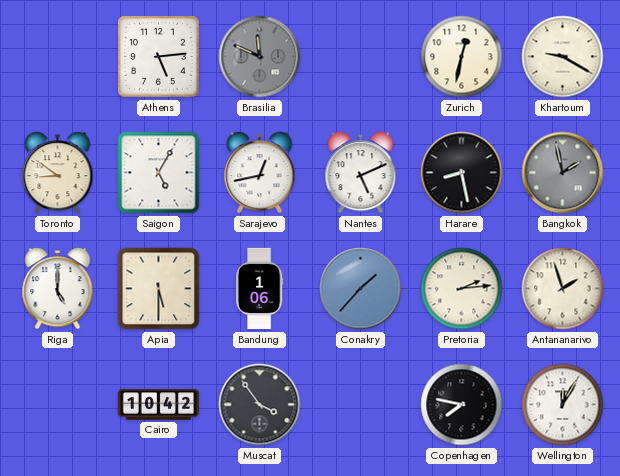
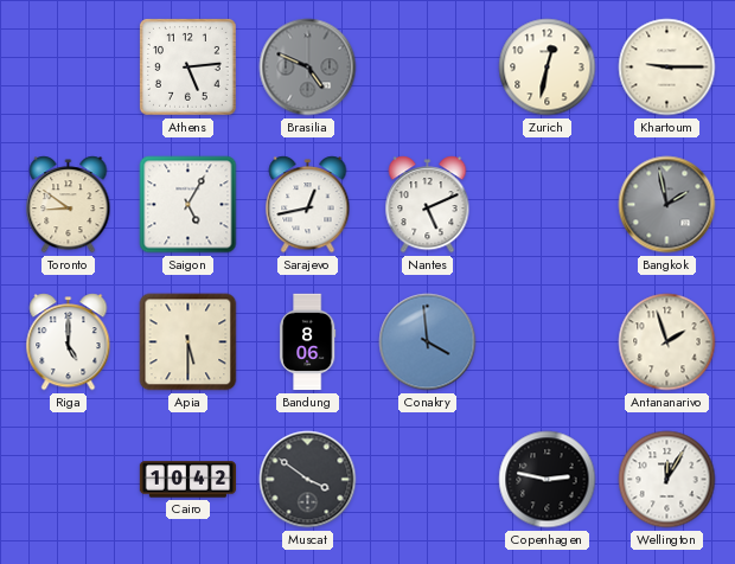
Brasilia: 11:49 -> 4:49
Khartoum: 9:20 -> 9:15
Harare: 8:28 -> none
Bandung: 1:06 -> 8:06
Conakry: 1:37 -> 3:59
Pretoria: 2:14 -> none
Muscat: 3:54 -> 3:51
Copenhagen: 7:47 -> 2:47
